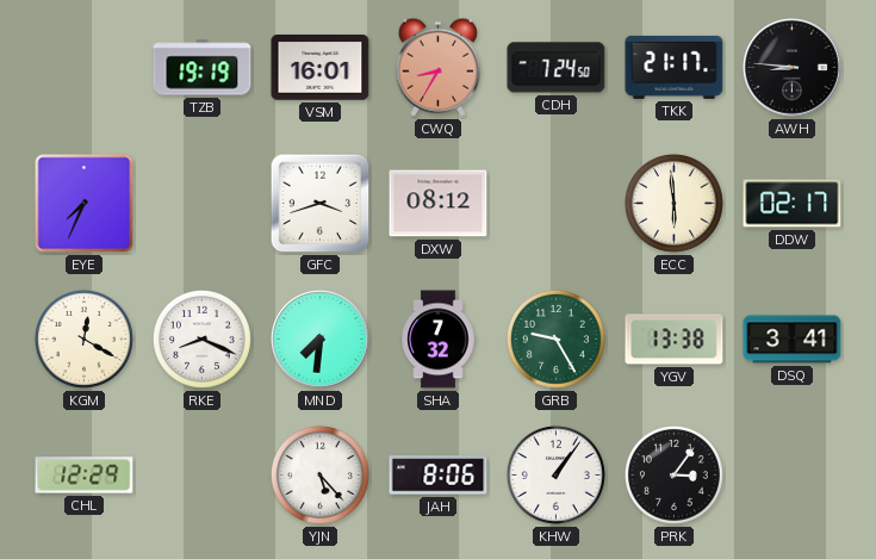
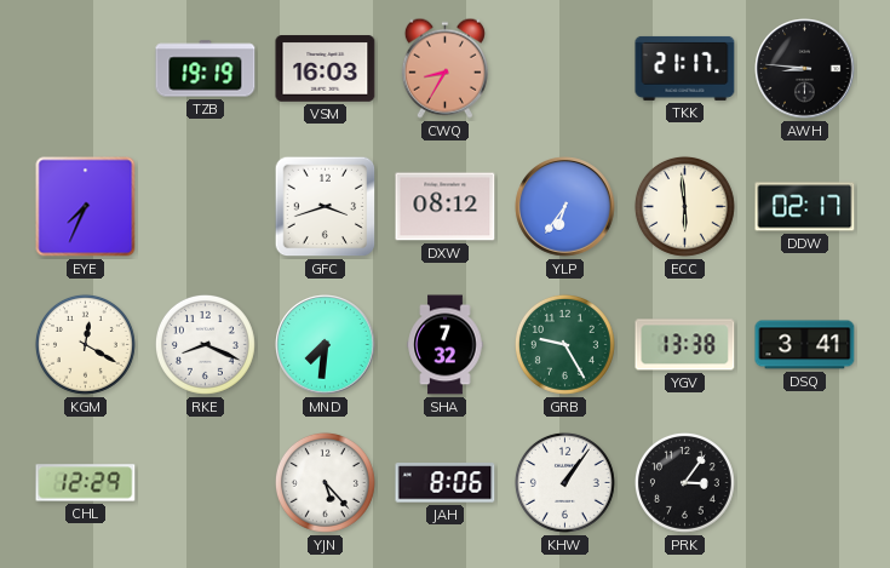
VSM: 16:01 -> 16:03
CDH: 7:24 -> none
YLP: none -> 6:36
